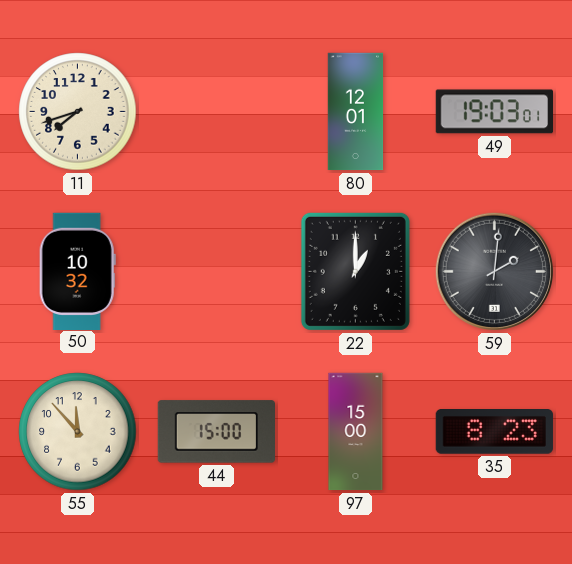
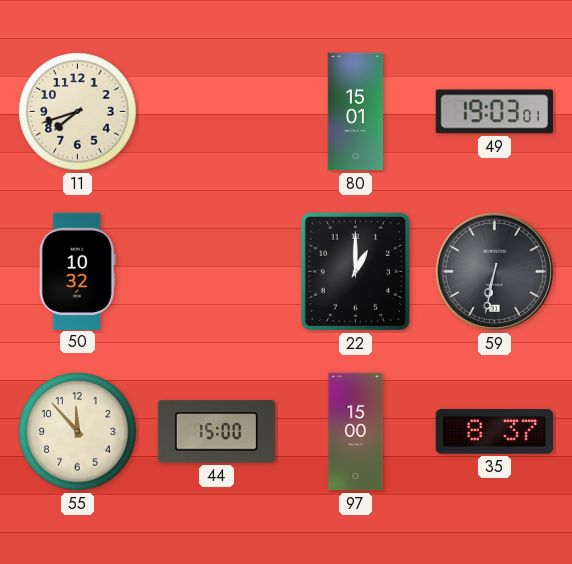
80: 12:01 -> 15:01
59: 2:01 -> 6:32
35: 8:23 -> 8:37
